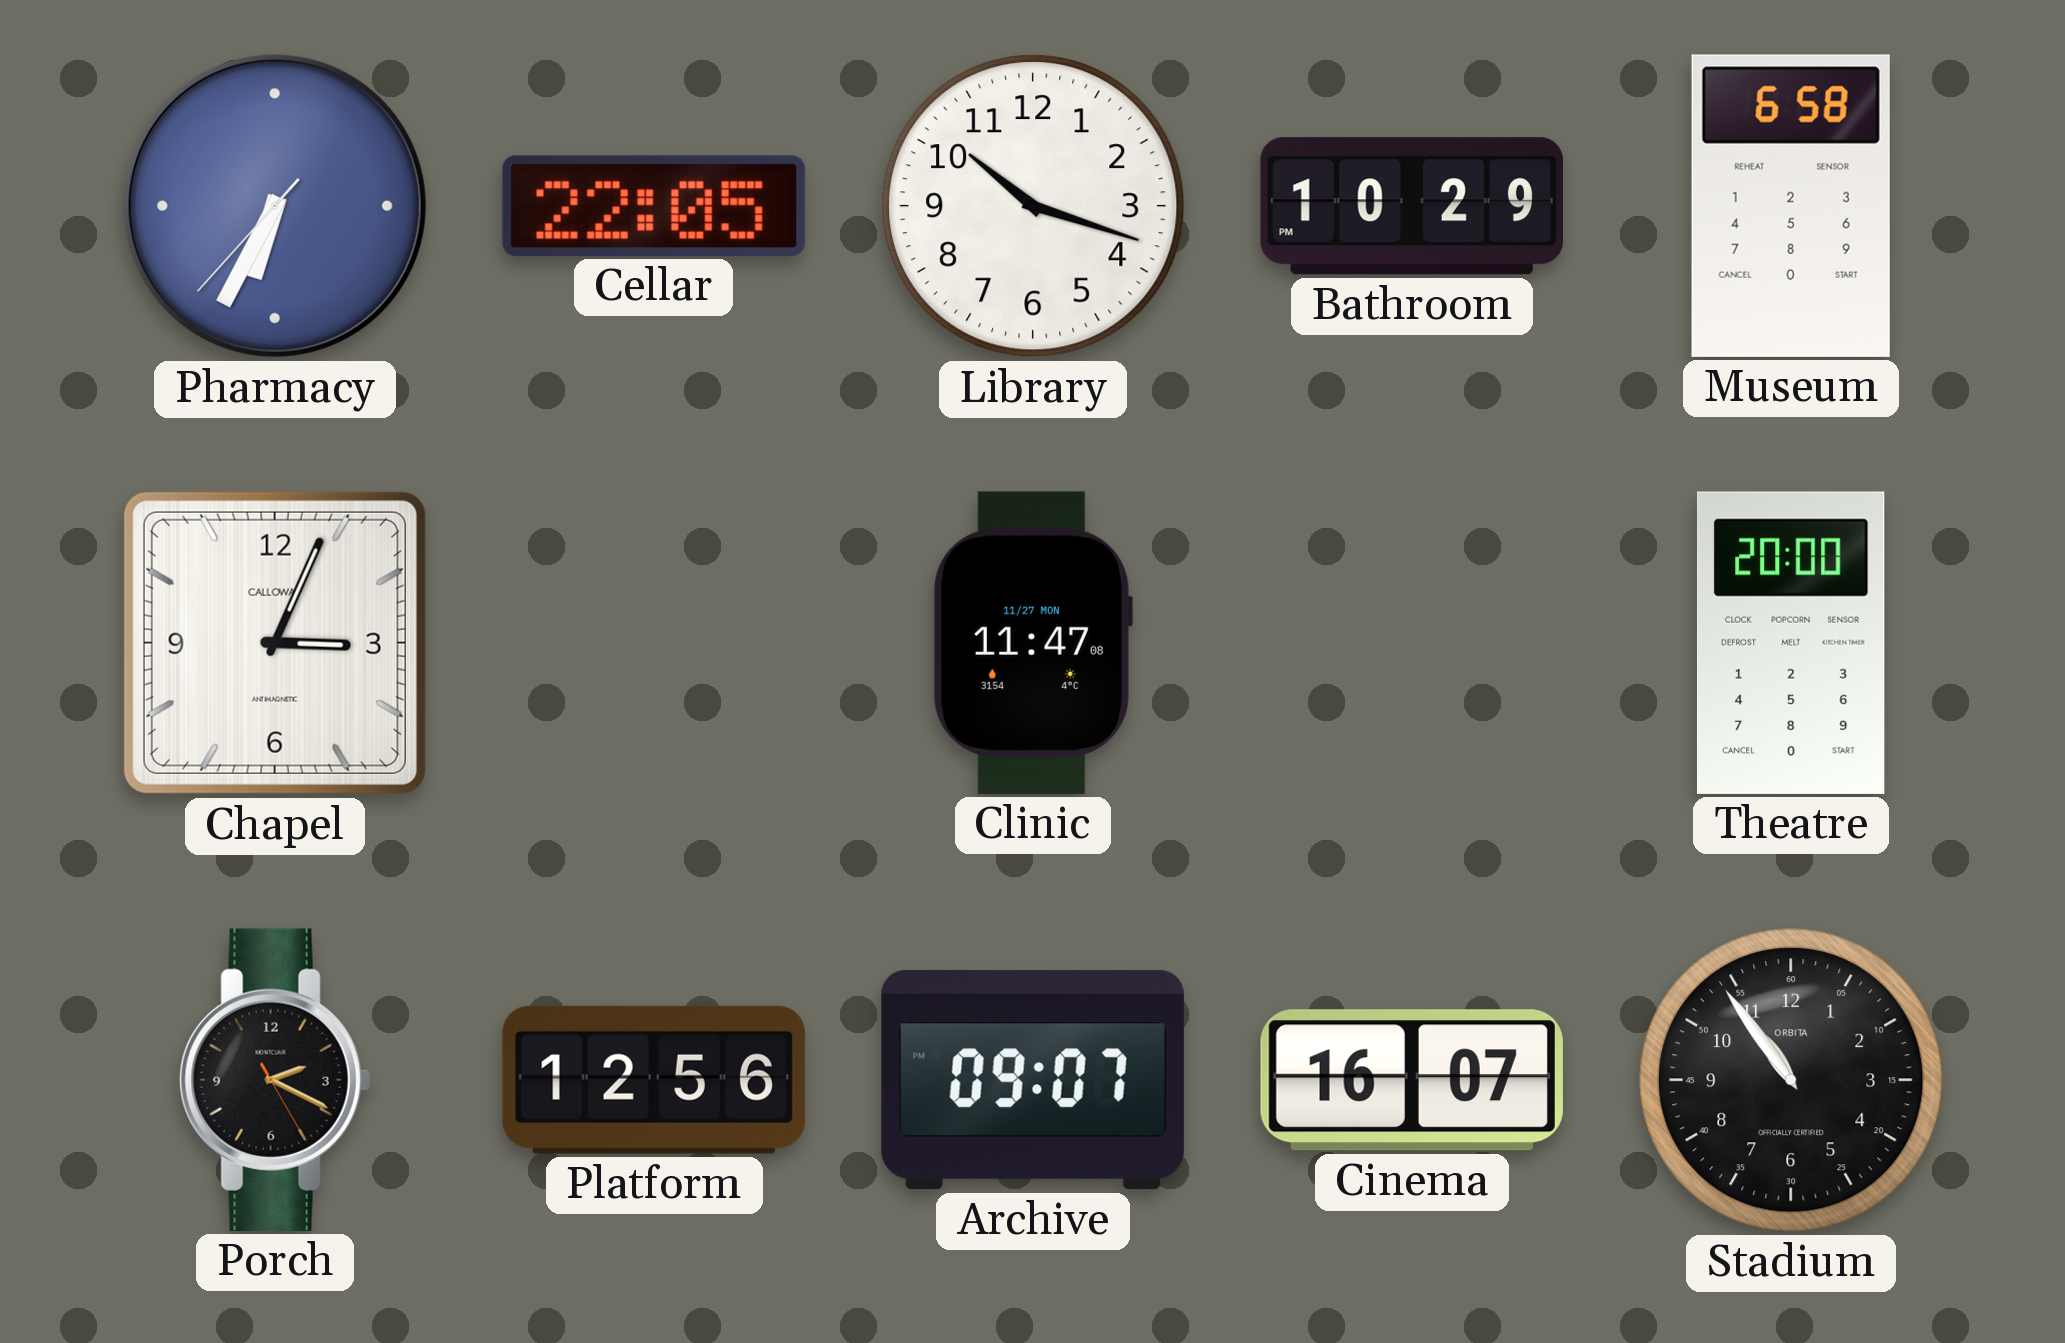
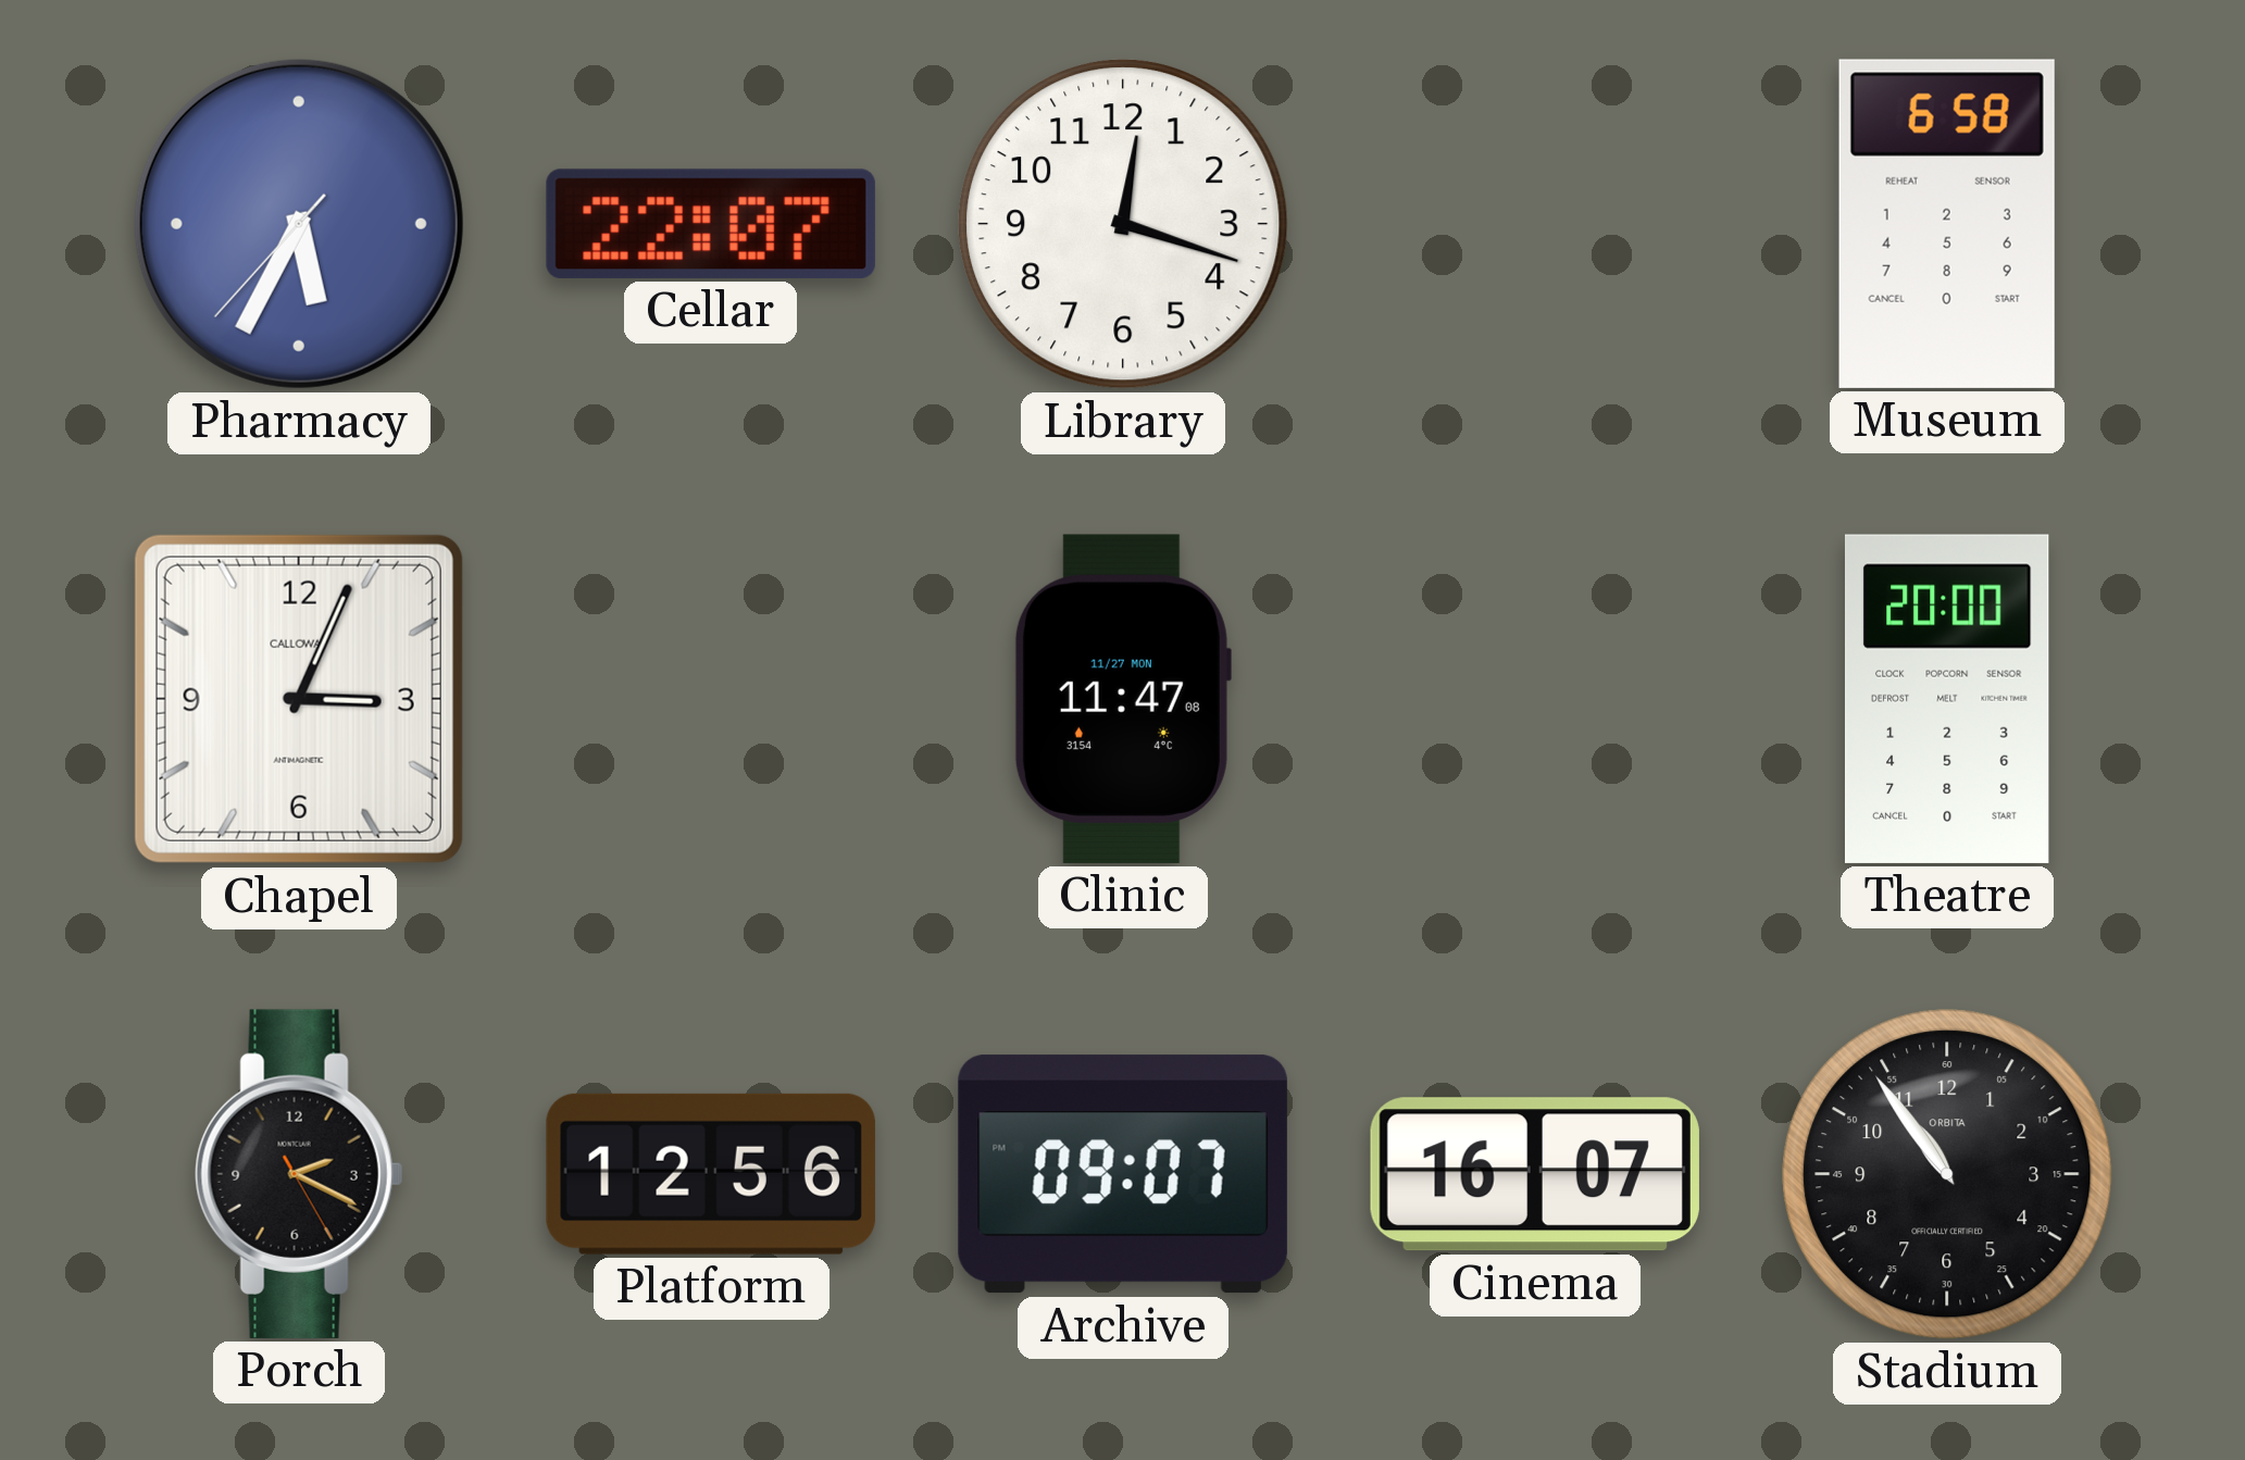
Pharmacy: 6:34 -> 5:34
Cellar: 22:05 -> 22:07
Library: 10:18 -> 12:18
Bathroom: 10:29 -> none
